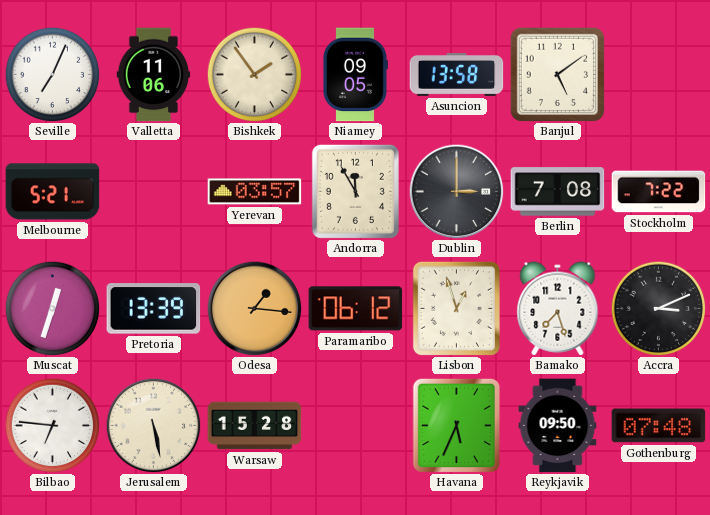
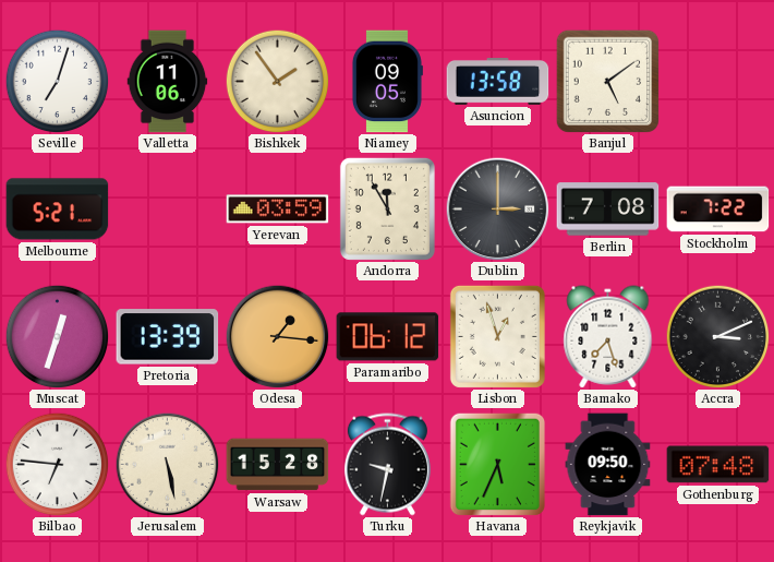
Seville: 7:04 -> 7:03
Yerevan: 03:57 -> 03:59
Turku: none -> 9:32
